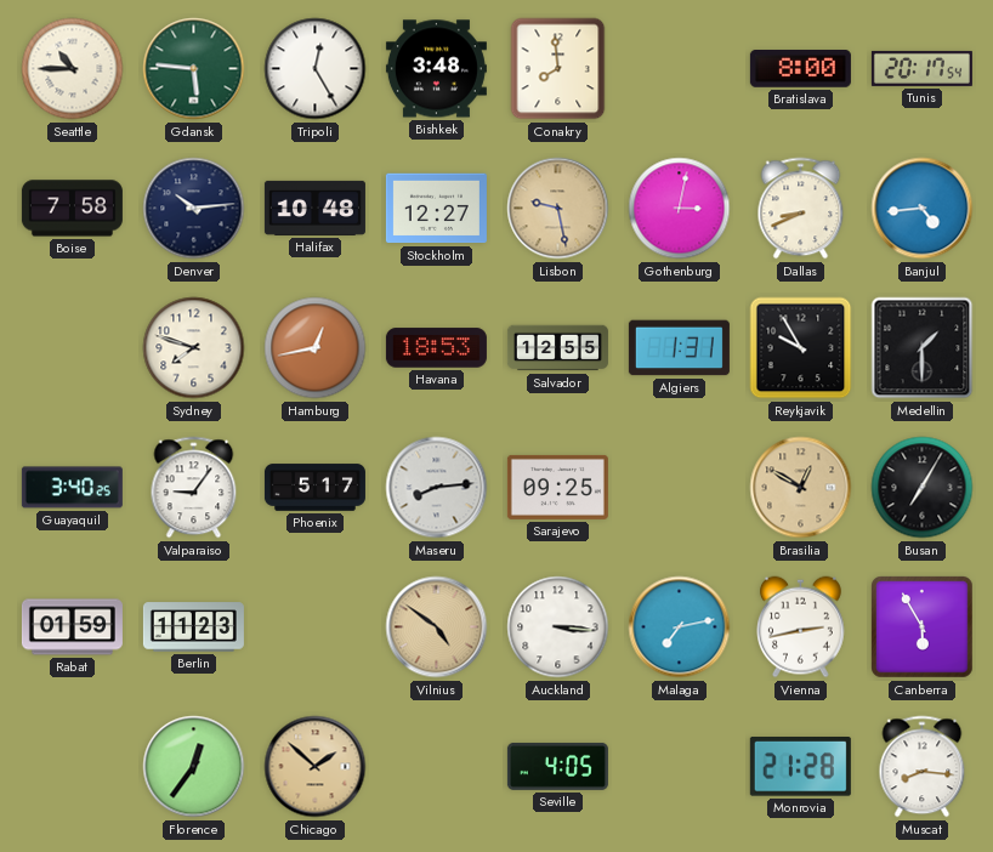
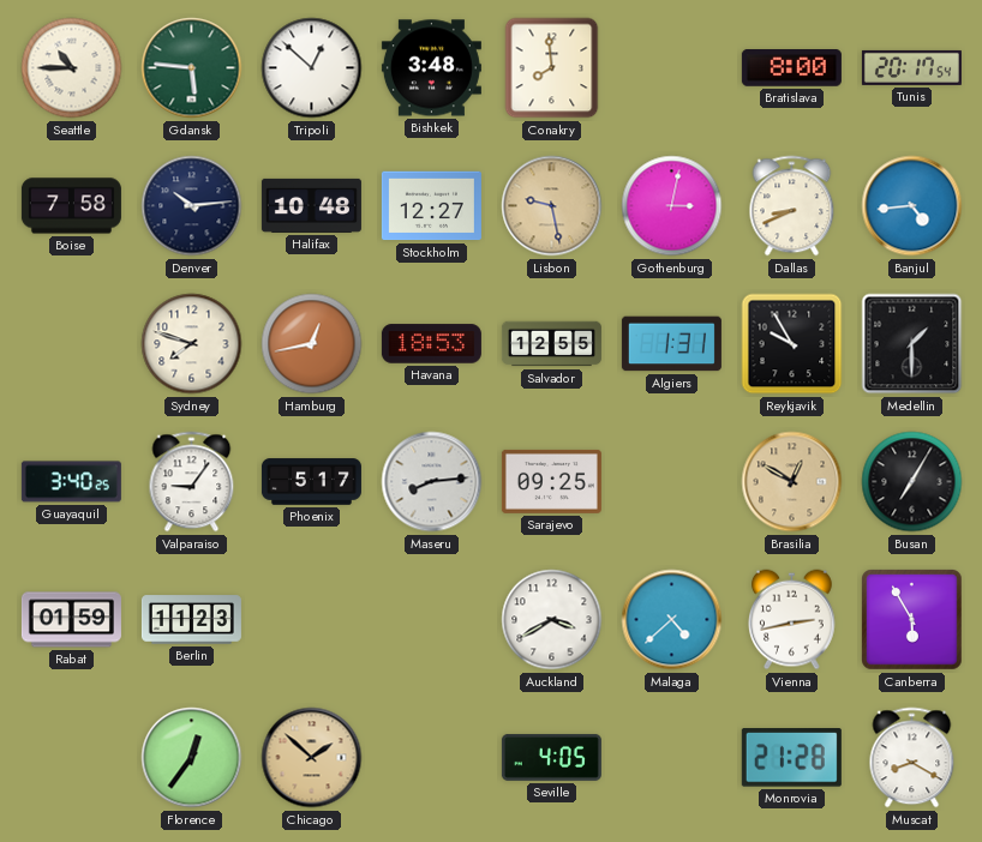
Tripoli: 12:25 -> 12:52
Vilnius: 4:51 -> none
Auckland: 3:16 -> 3:40
Malaga: 7:13 -> 4:38
Muscat: 8:16 -> 8:20
